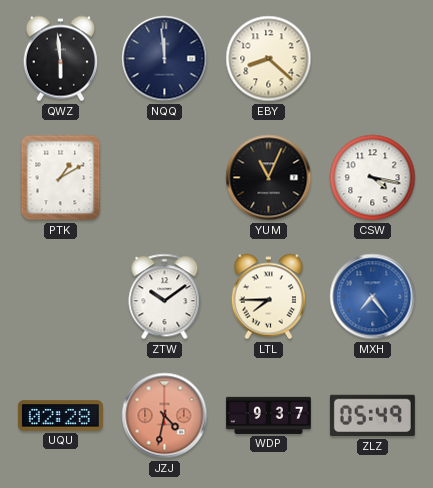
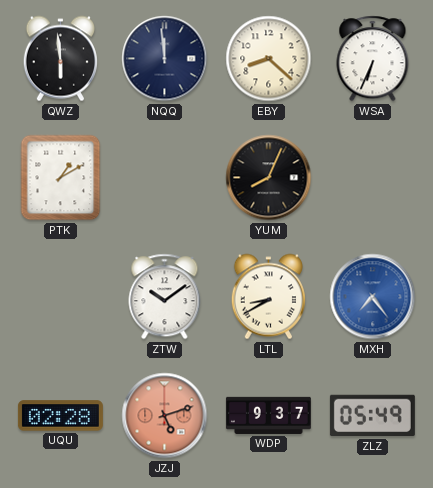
WSA: none -> 6:34
YUM: 11:04 -> 8:04
CSW: 4:17 -> none
LTL: 7:45 -> 8:40
JZJ: 4:32 -> 5:12
